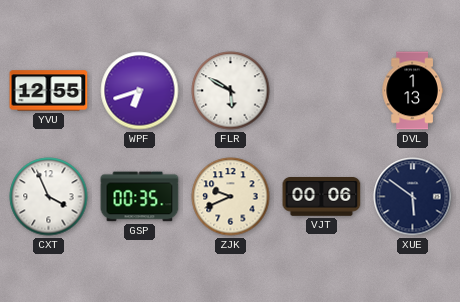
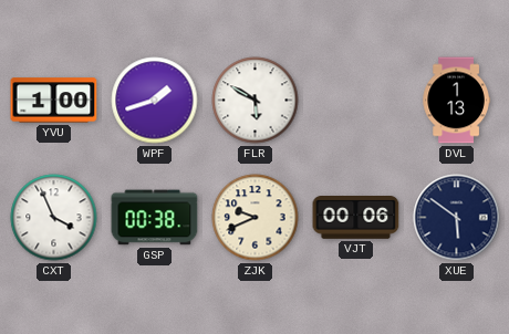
YVU: 12:55 -> 1:00
WPF: 6:42 -> 1:42
GSP: 00:35 -> 00:38
